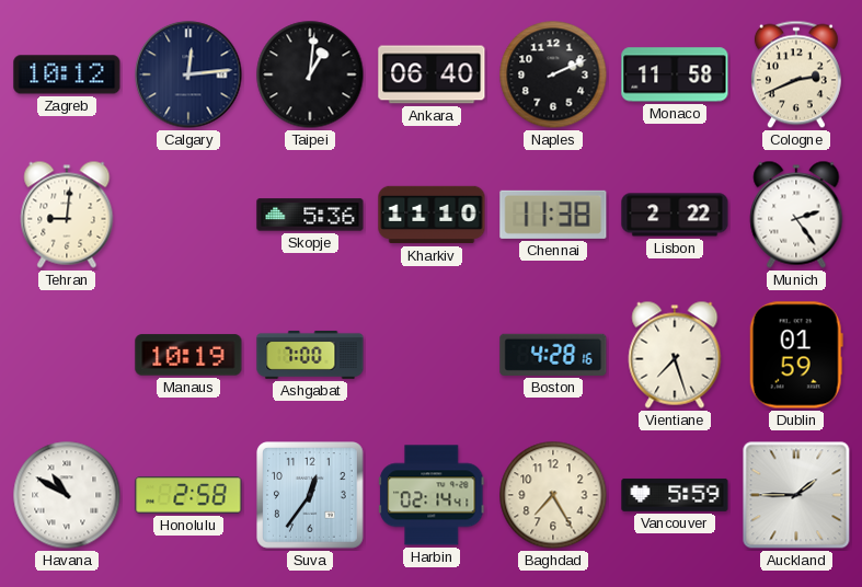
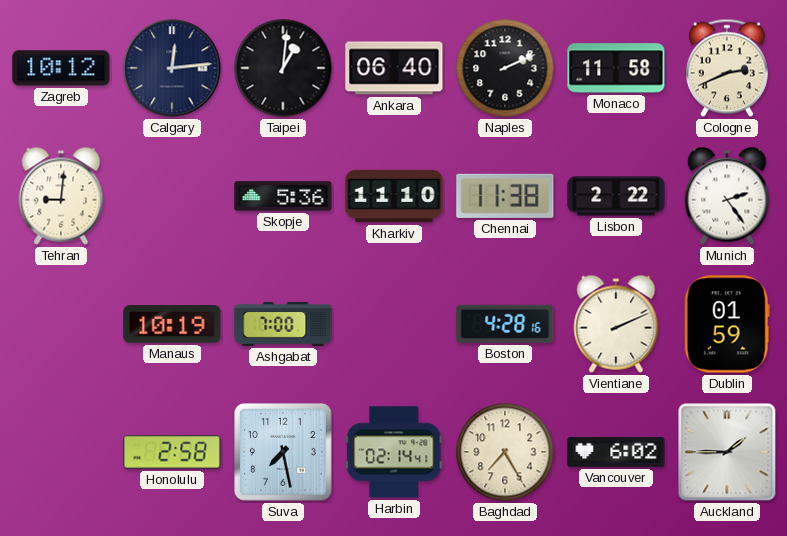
Vientiane: 7:27 -> 2:11
Havana: 10:50 -> none
Suva: 12:36 -> 7:28
Vancouver: 5:59 -> 6:02
